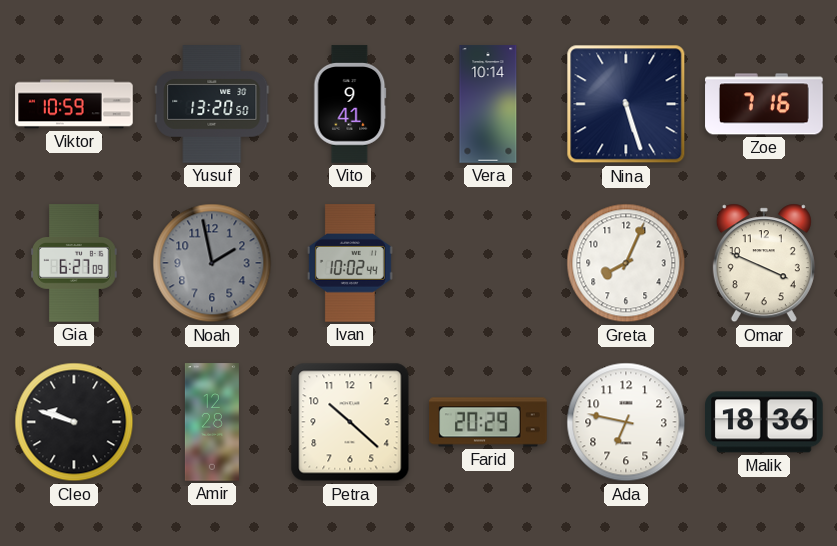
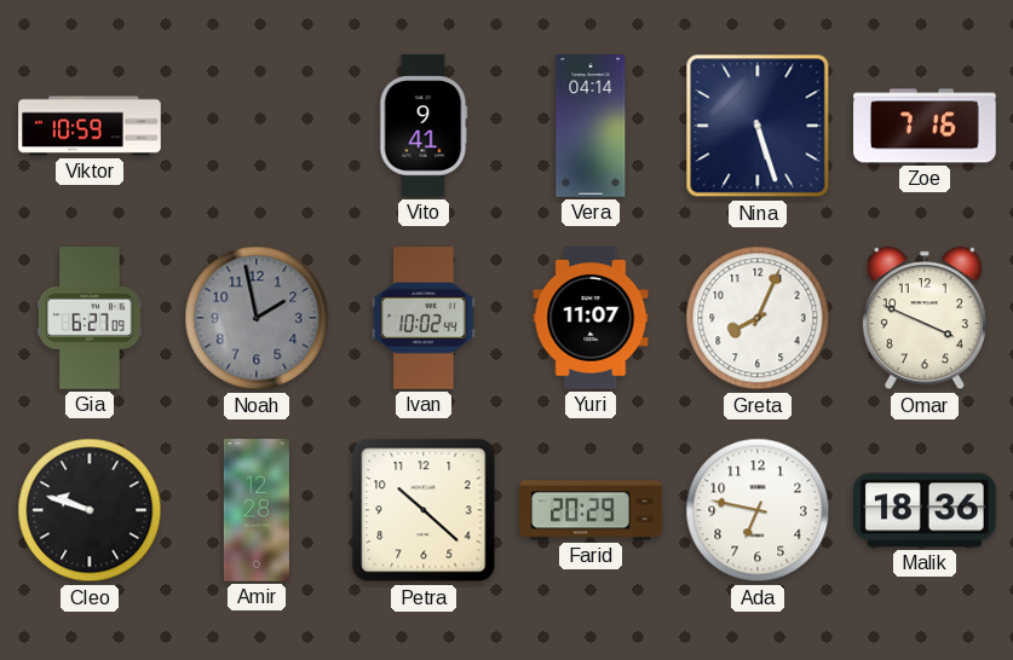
Yusuf: 13:20 -> none
Vera: 10:14 -> 04:14
Yuri: none -> 11:07
